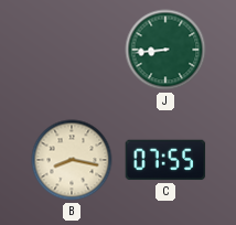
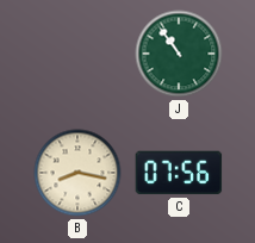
J: 8:44 -> 10:54
C: 07:55 -> 07:56
